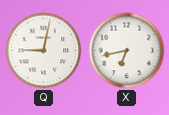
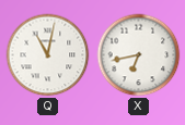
Q: 9:02 -> 11:02
